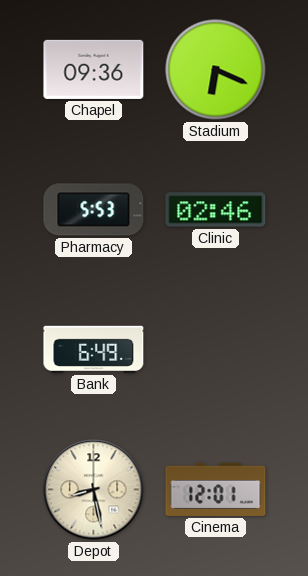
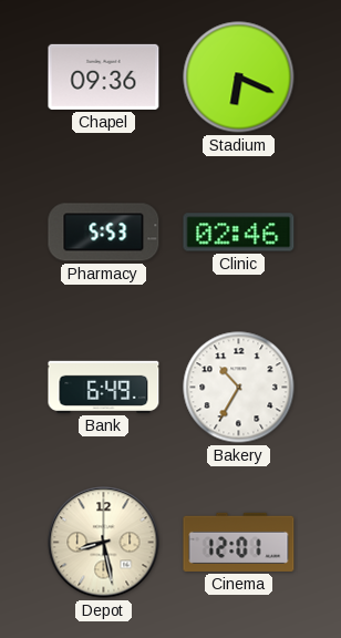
Bakery: none -> 10:35
